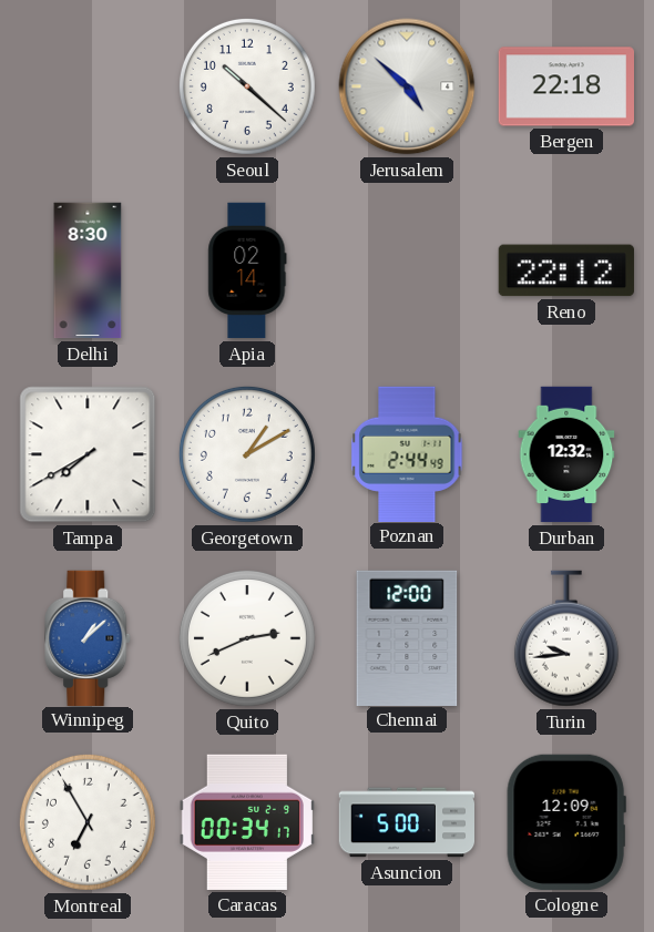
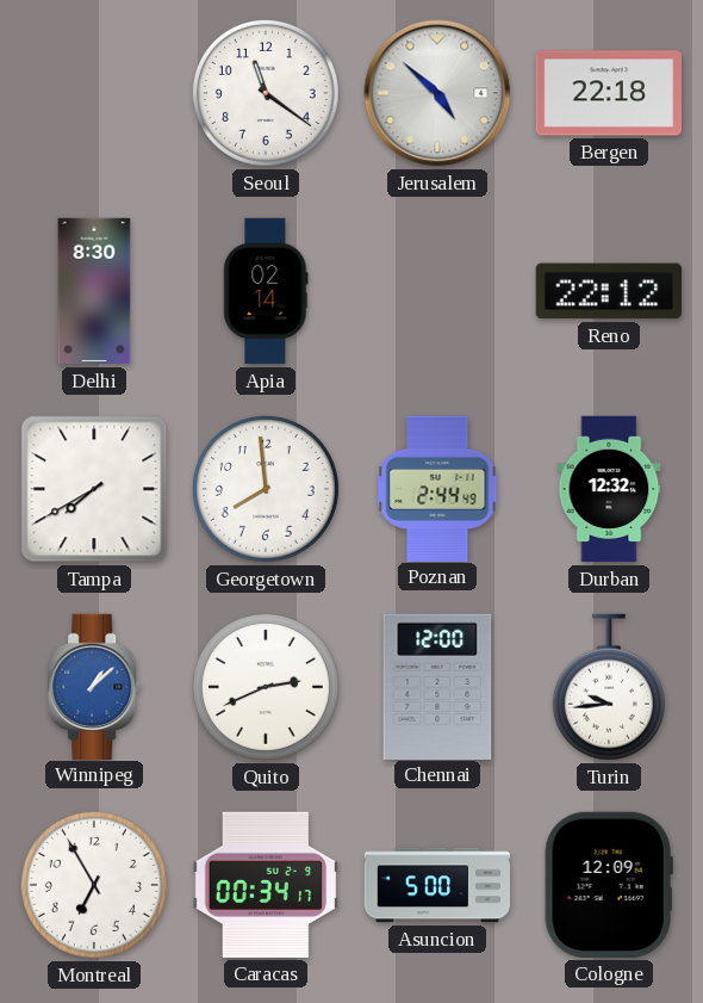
Seoul: 10:22 -> 11:21
Georgetown: 1:10 -> 7:59
